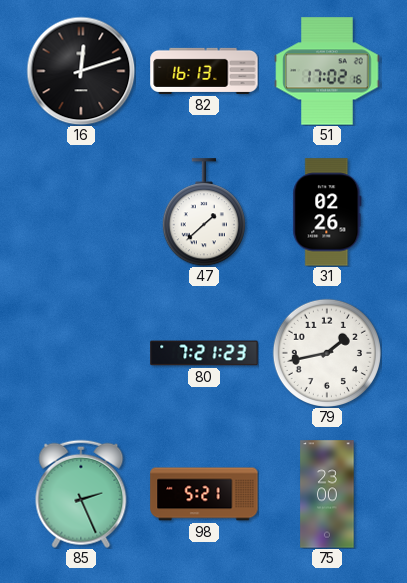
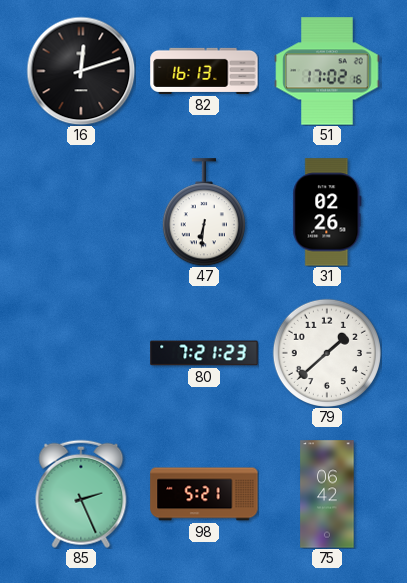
47: 1:38 -> 6:31
79: 1:43 -> 1:38
75: 23:00 -> 06:42
